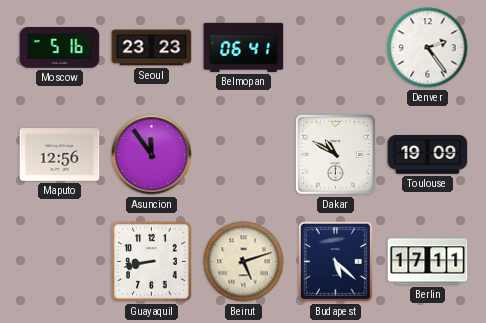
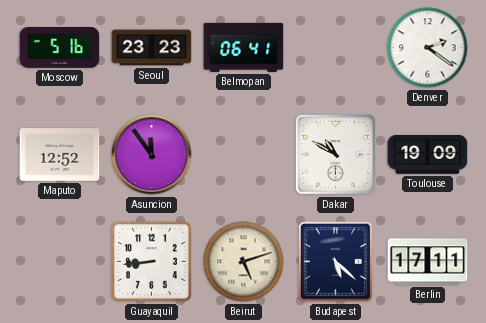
Denver: 2:24 -> 2:21
Maputo: 12:56 -> 12:52
Guayaquil: 8:43 -> 8:44
